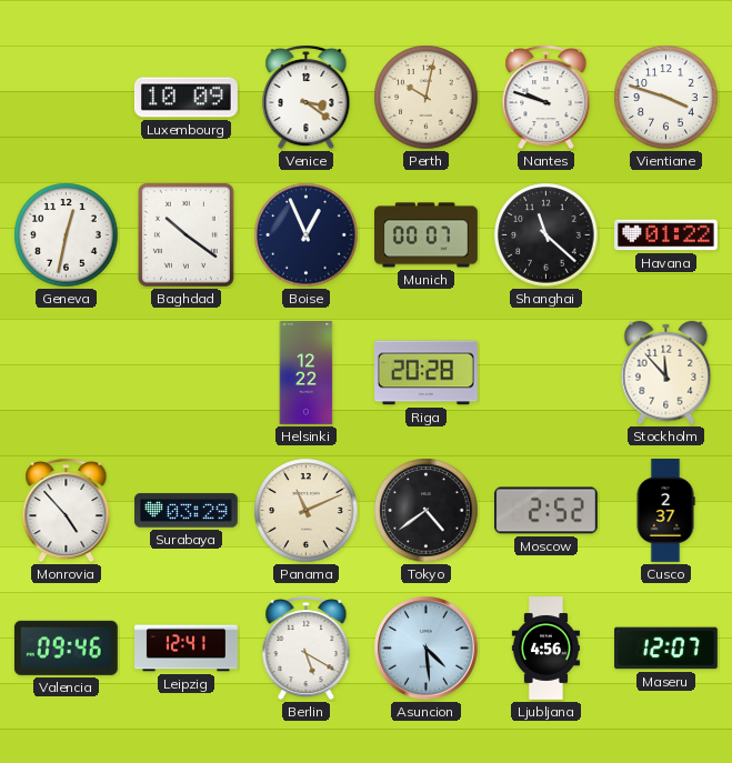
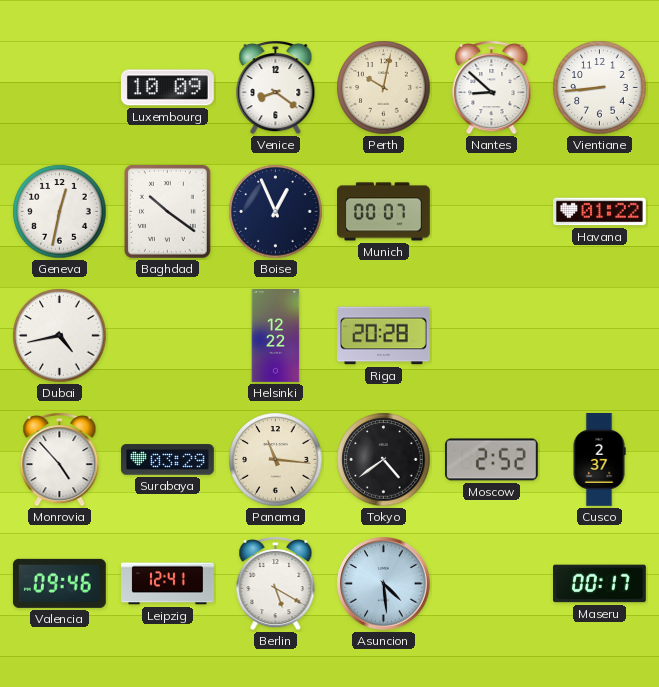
Venice: 3:21 -> 8:21
Nantes: 9:48 -> 8:52
Vientiane: 3:48 -> 8:44
Shanghai: 11:22 -> none
Dubai: none -> 4:43
Stockholm: 11:53 -> none
Panama: 11:11 -> 11:16
Ljubljana: 4:56 -> none
Maseru: 12:07 -> 00:17
